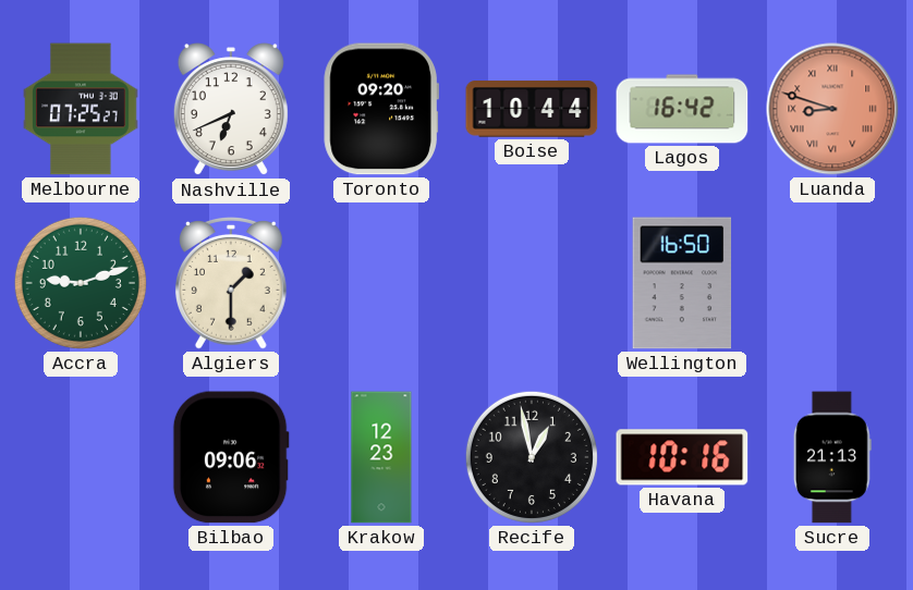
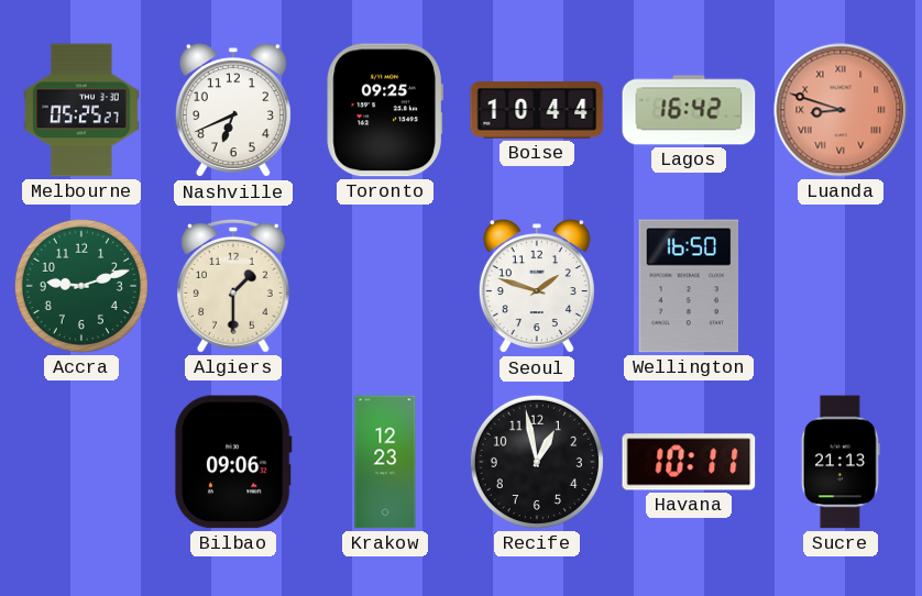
Melbourne: 07:25 -> 05:25
Toronto: 09:20 -> 09:25
Seoul: none -> 1:48
Havana: 10:16 -> 10:11
